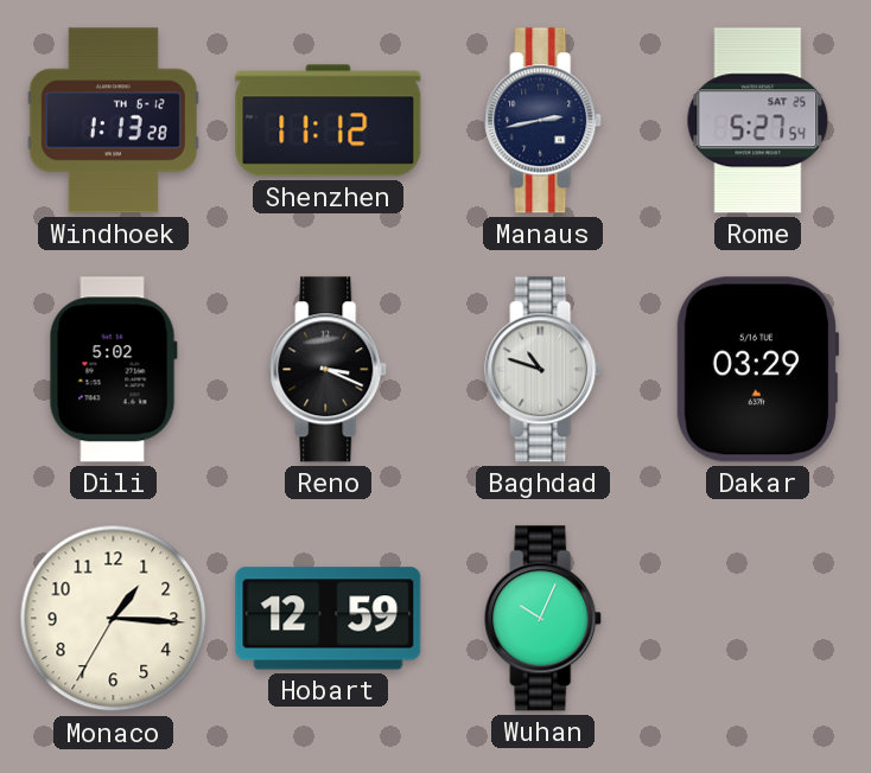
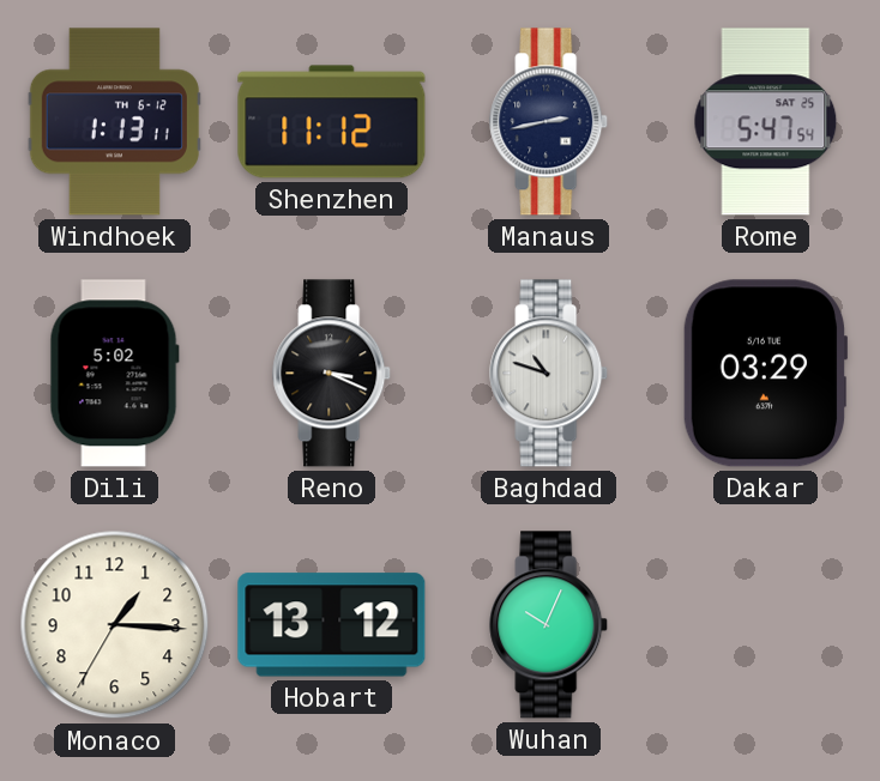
Windhoek: 1:13:28 -> 1:13:11
Rome: 5:27 -> 5:47
Hobart: 12:59 -> 13:12
